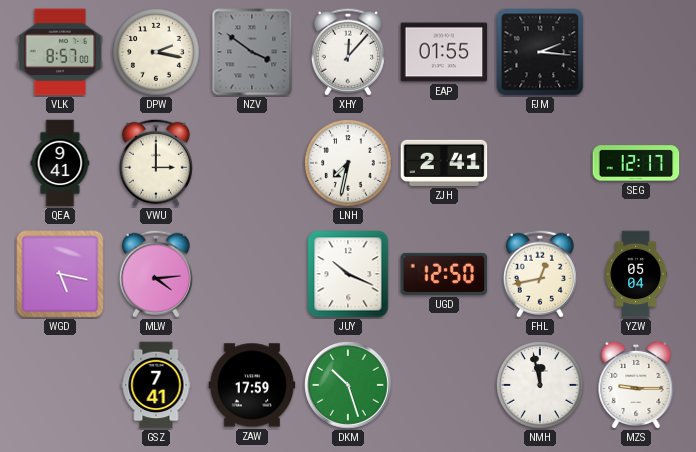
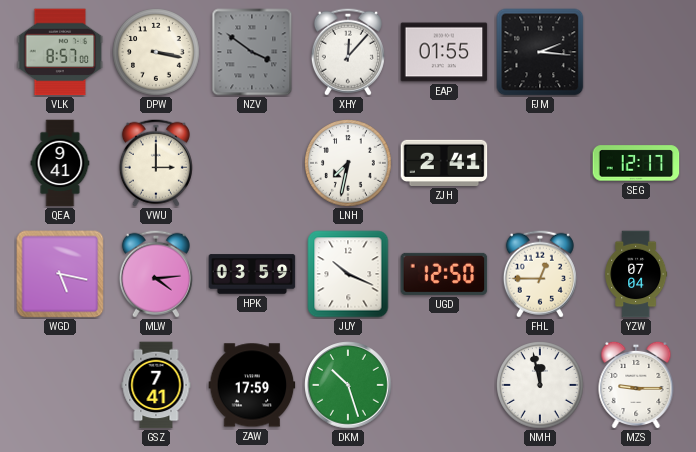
DPW: 2:17 -> 3:17
HPK: none -> 03:59
FHL: 12:43 -> 12:45
YZW: 05:04 -> 07:04
